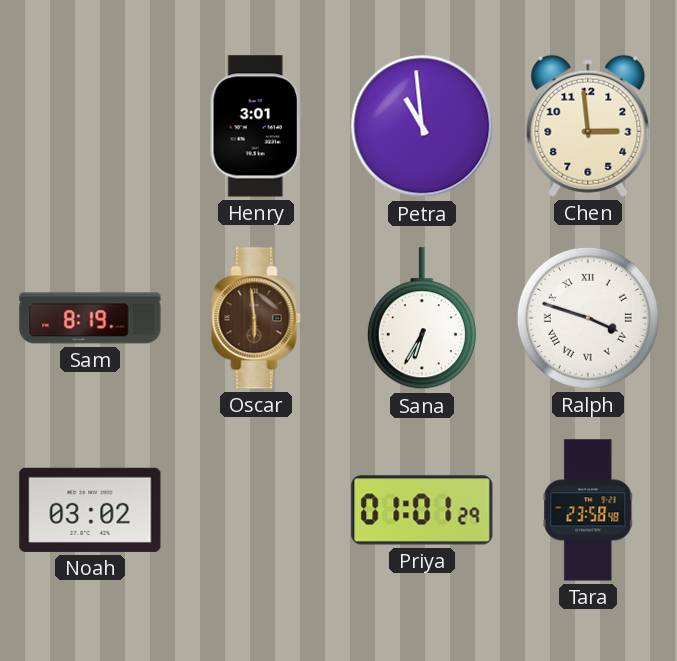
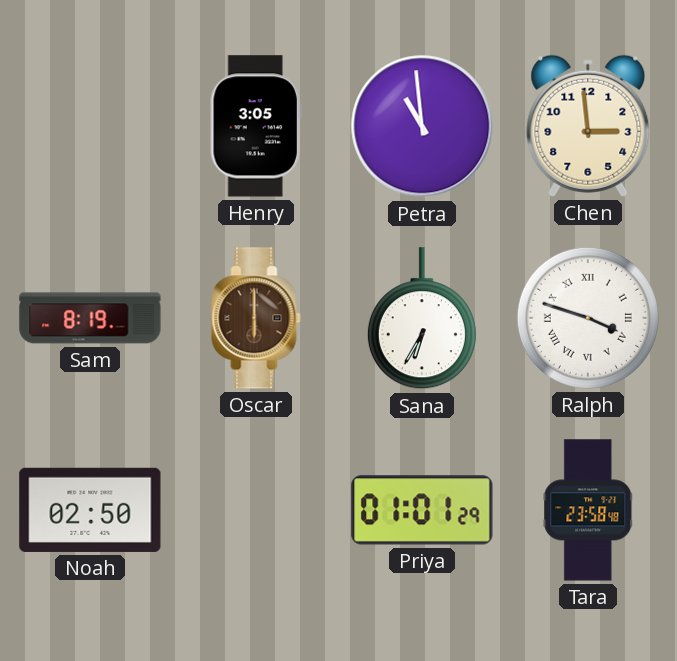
Henry: 3:01 -> 3:05
Oscar: 5:59 -> 6:00
Noah: 03:02 -> 02:50
